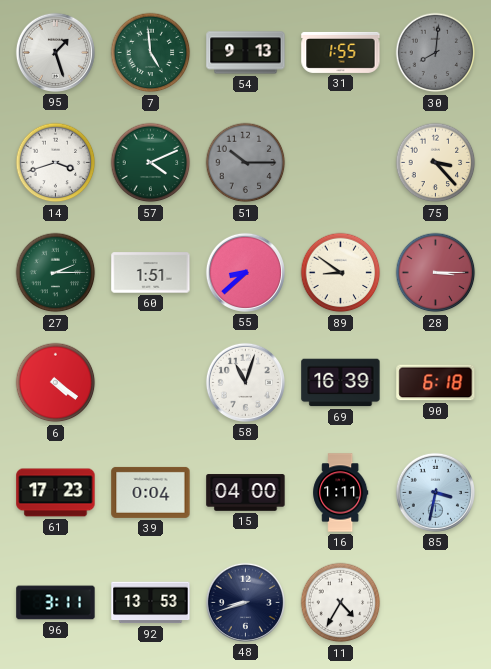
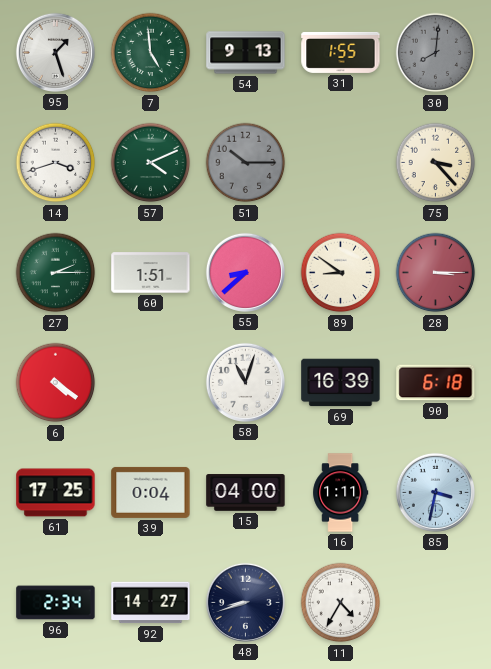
61: 17:23 -> 17:25
96: 3:11 -> 2:34
92: 13:53 -> 14:27
